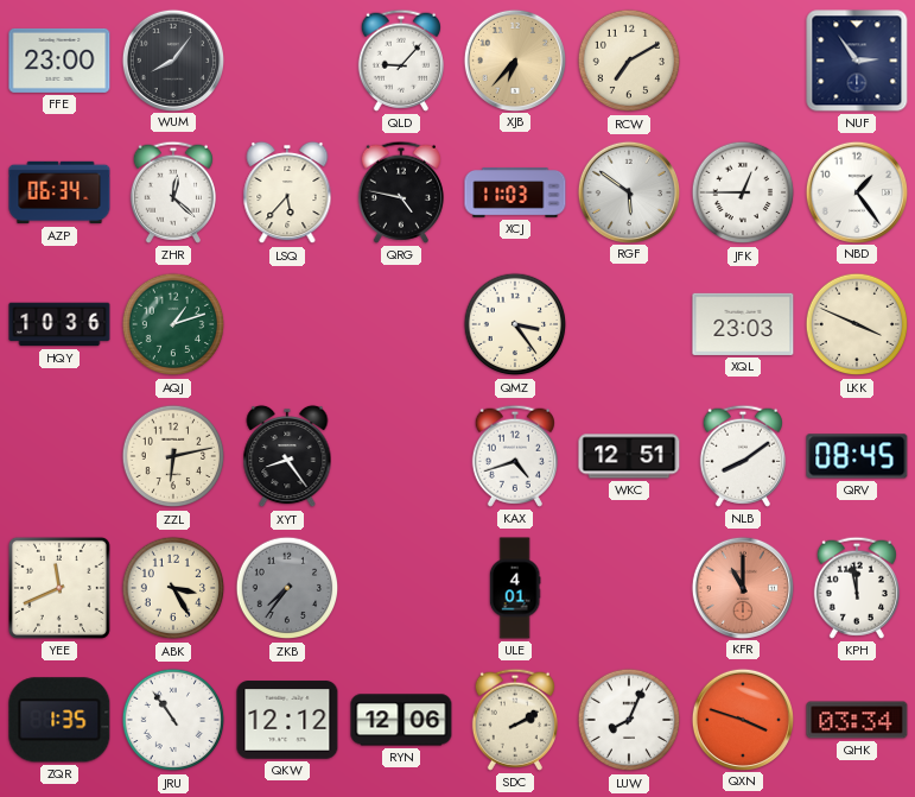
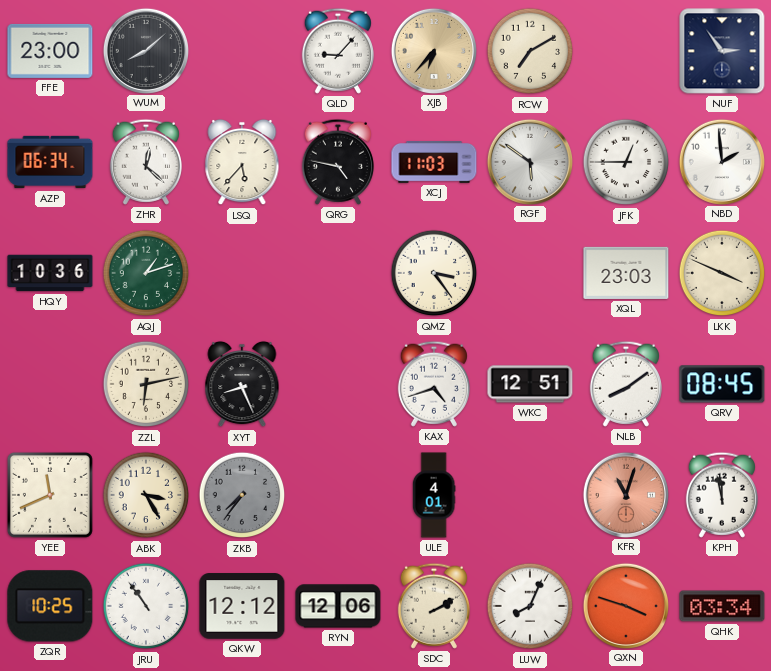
WUM: 8:06 -> 8:08
NBD: 1:24 -> 1:59
XYT: 8:24 -> 8:26
KFR: 11:00 -> 11:03
ZQR: 1:35 -> 10:25
